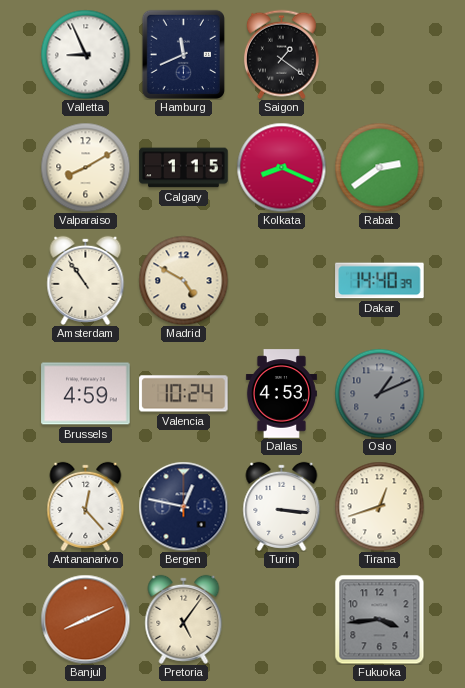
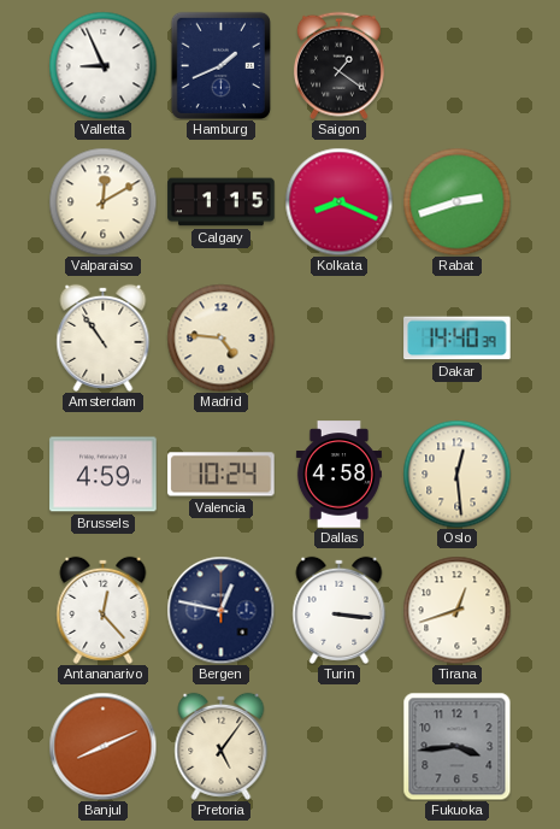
Hamburg: 11:41 -> 1:41
Valparaiso: 8:10 -> 12:10
Rabat: 2:39 -> 2:42
Madrid: 4:50 -> 4:46
Dallas: 4:53 -> 4:58
Oslo: 1:11 -> 12:29
Oslo dial: grey -> cream
